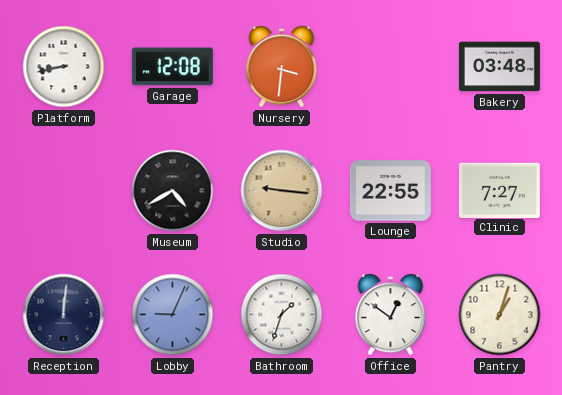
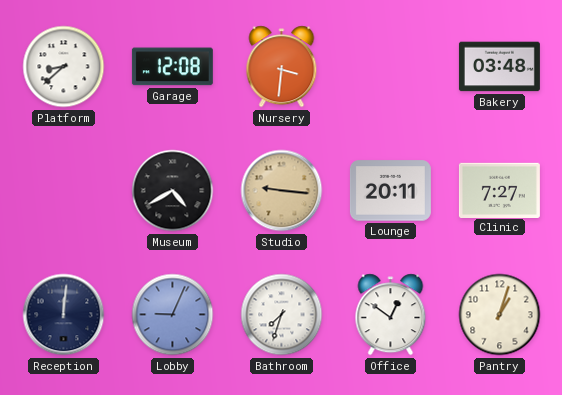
Platform: 8:43 -> 8:38
Lounge: 22:55 -> 20:11
Bathroom: 1:33 -> 7:33
